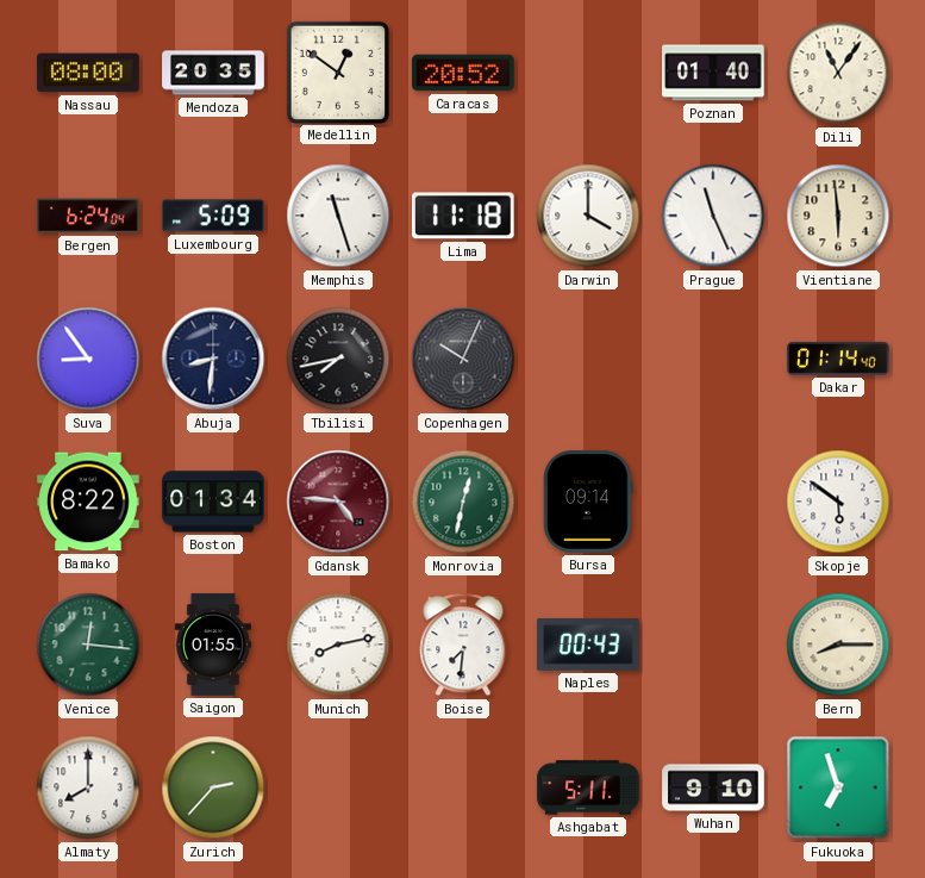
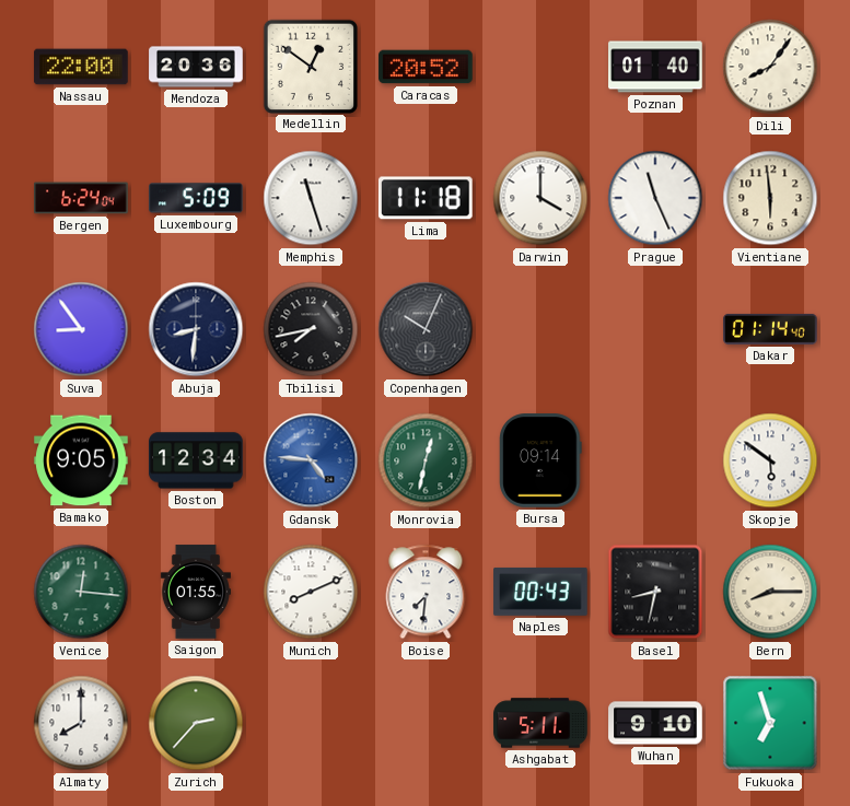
Nassau: 08:00 -> 22:00
Mendoza: 20:35 -> 20:36
Dili: 11:06 -> 8:06
Bamako: 8:22 -> 9:05
Boston: 01:34 -> 12:34
Gdansk dial: burgundy -> blue
Munich: 8:13 -> 8:11
Basel: none -> 8:32
